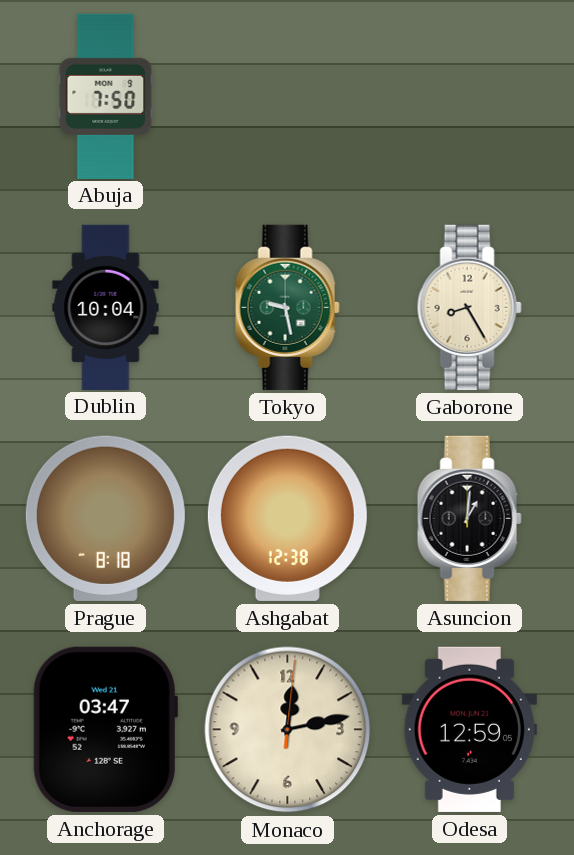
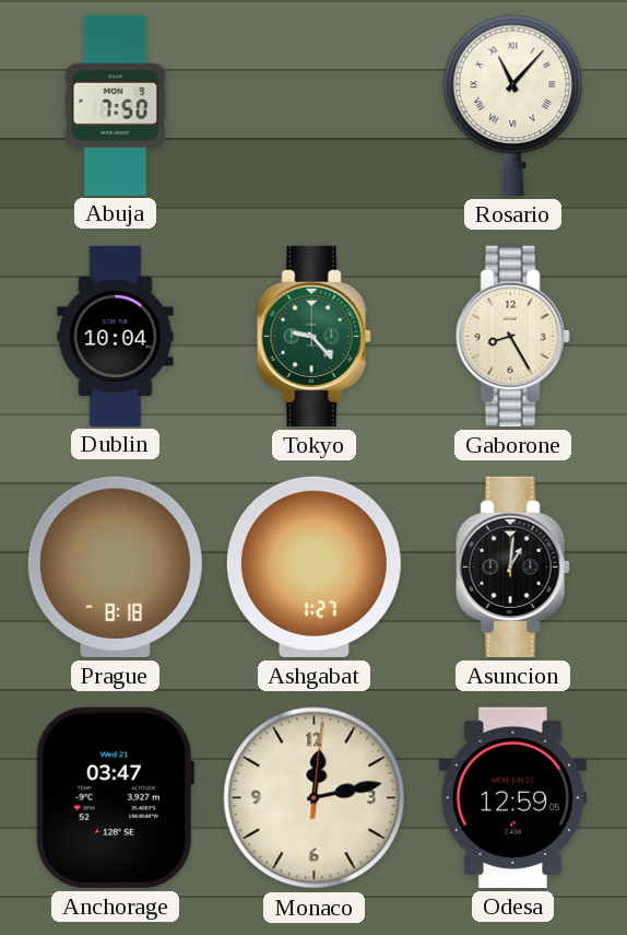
Rosario: none -> 11:07
Tokyo: 9:28 -> 9:23
Ashgabat: 12:38 -> 1:27
